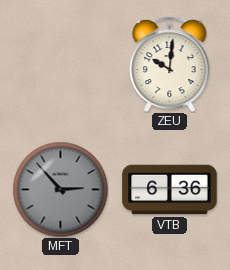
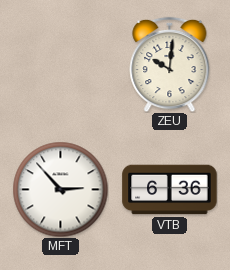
MFT dial: grey -> white
